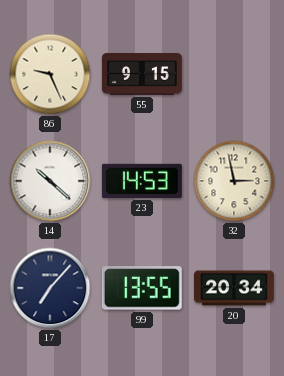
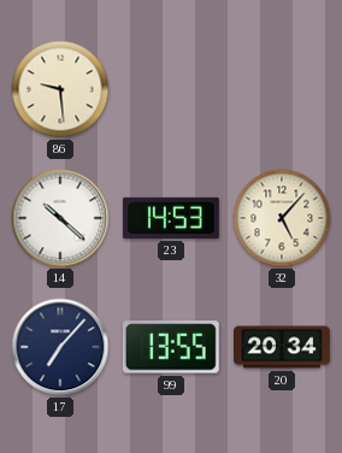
86: 9:26 -> 9:29
55: 9:15 -> none
32: 2:58 -> 5:07
